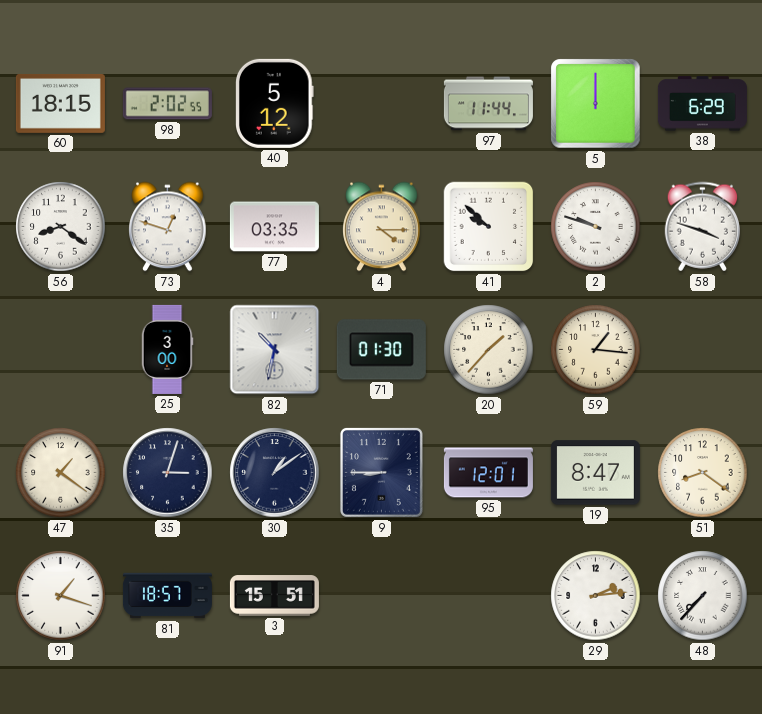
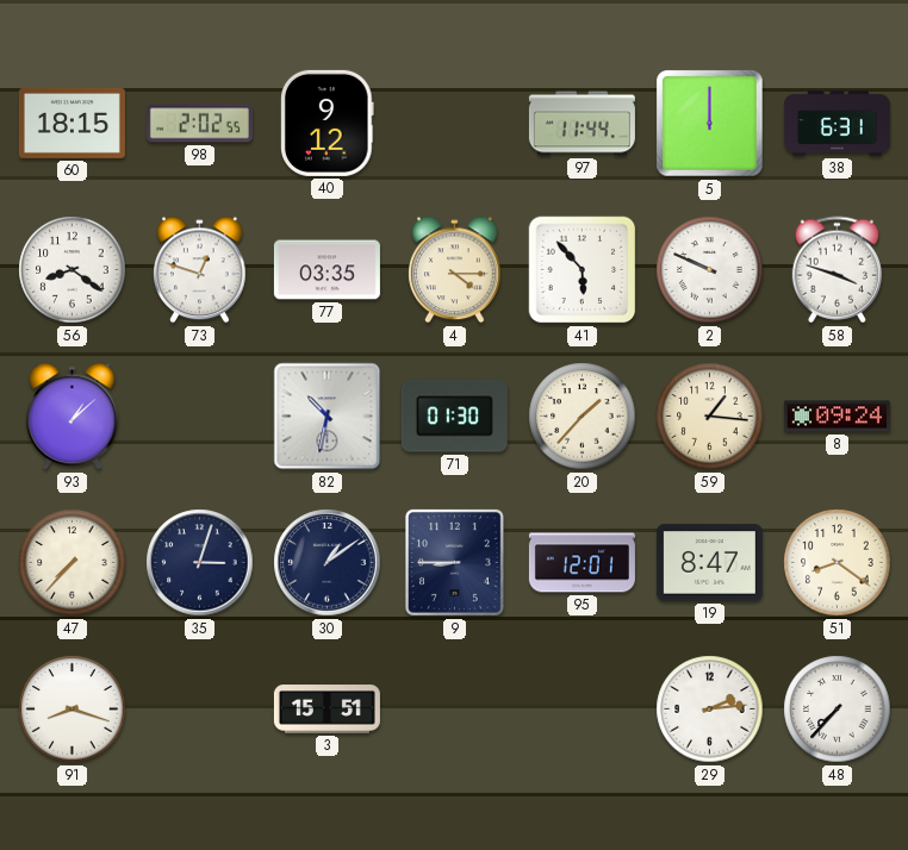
40: 5:12 -> 9:12
38: 6:29 -> 6:31
41: 9:52 -> 5:53
2: 9:48 -> 9:49
93: none -> 1:08
25: 3:00 -> none
8: none -> 09:24
47: 1:21 -> 7:37
91: 1:18 -> 8:18
81: 18:57 -> none
